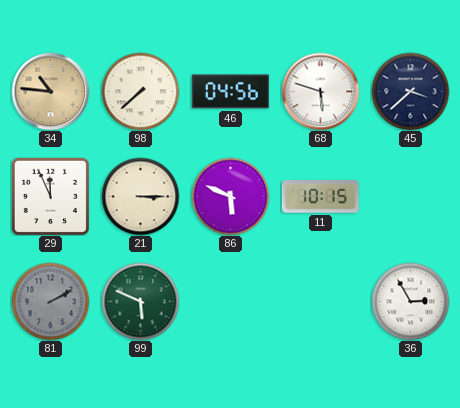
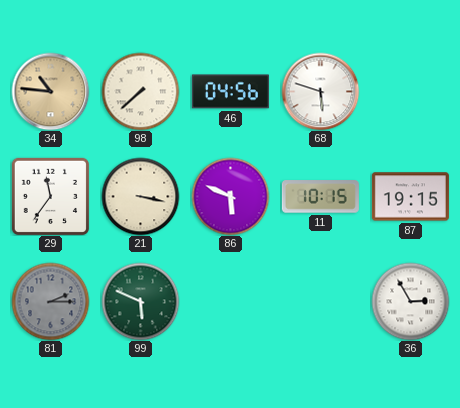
45: 3:38 -> none
29: 11:56 -> 11:36
21: 3:15 -> 3:17
87: none -> 19:15
81: 2:10 -> 2:15
